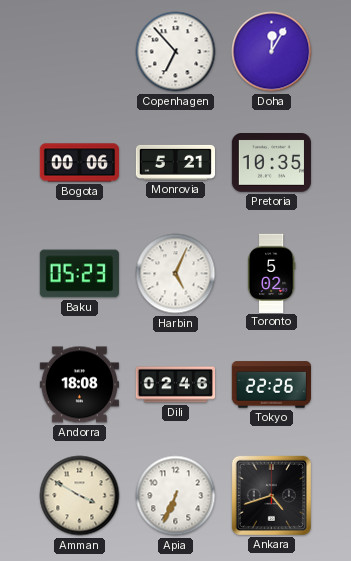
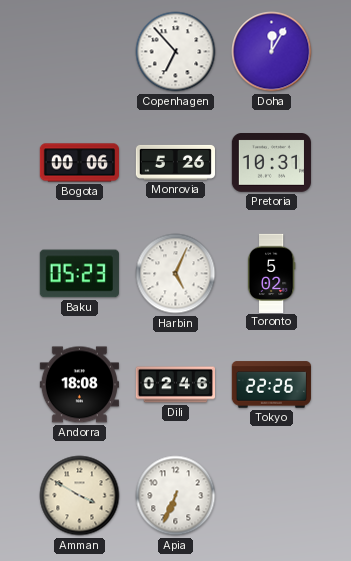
Monrovia: 5:21 -> 5:26
Pretoria: 10:35 -> 10:31
Ankara: 4:42 -> none
